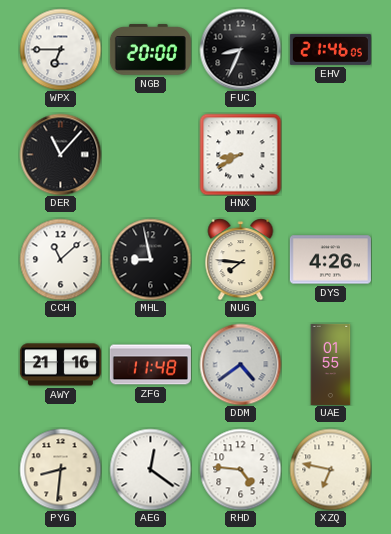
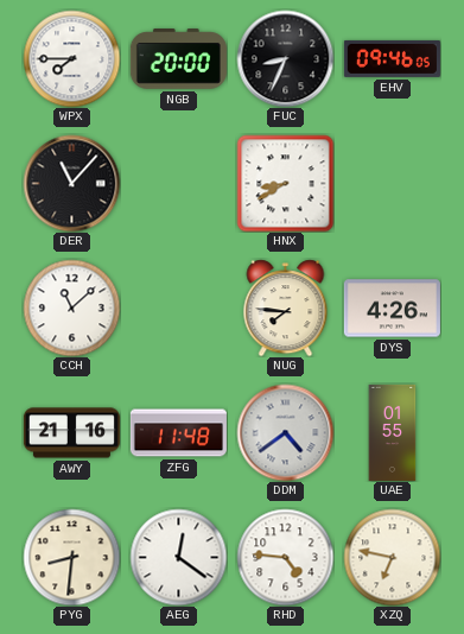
WPX: 6:45 -> 7:45
EHV: 21:46 -> 09:46
MHL: 8:58 -> none
